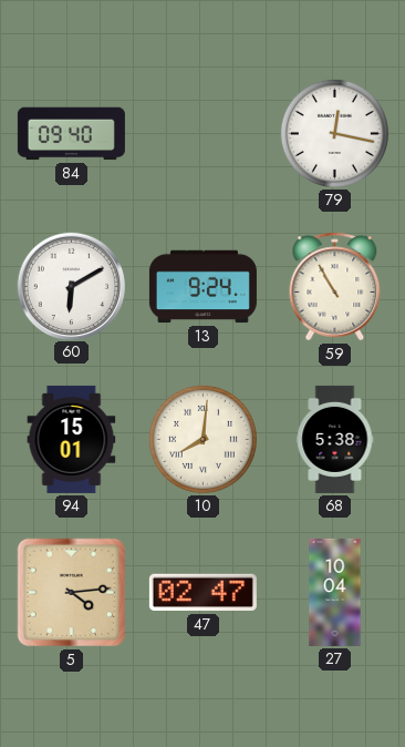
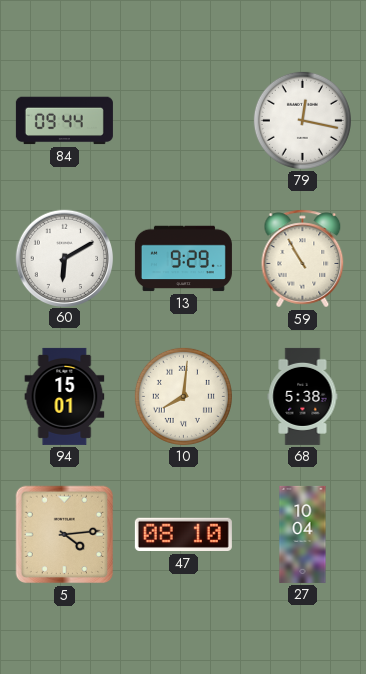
84: 09:40 -> 09:44
13: 9:24 -> 9:29
47: 02:47 -> 08:10
